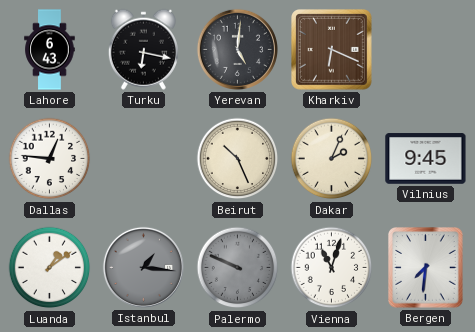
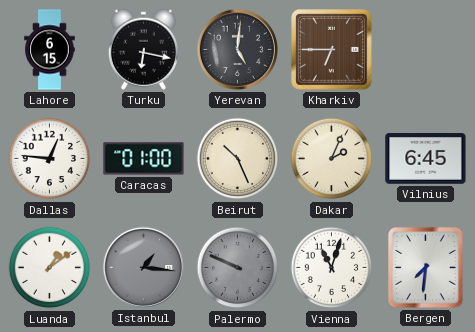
Lahore: 6:43 -> 6:15
Kharkiv: 6:19 -> 6:45
Caracas: none -> 01:00
Vilnius: 9:45 -> 6:45
